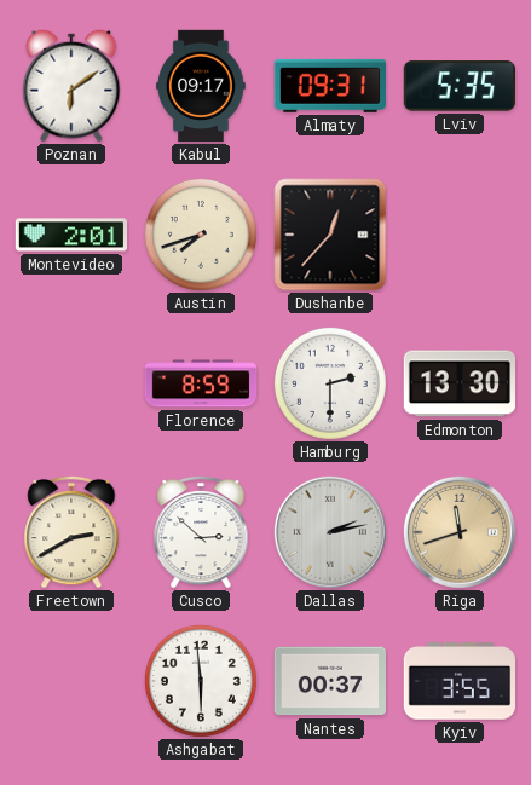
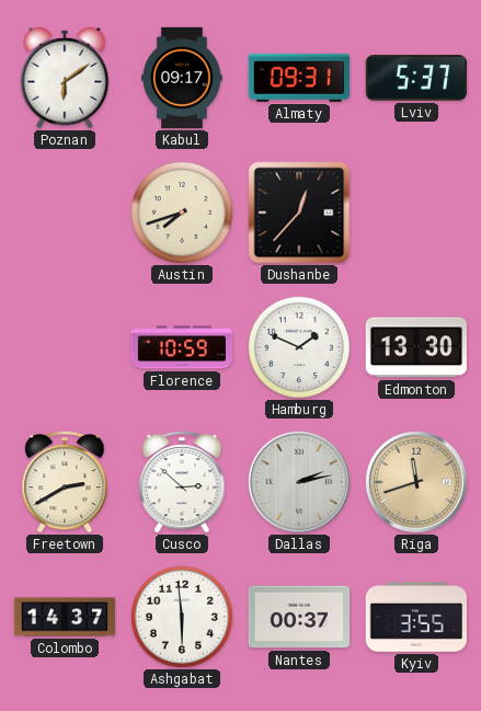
Lviv: 5:35 -> 5:37
Montevideo: 2:01 -> none
Florence: 8:59 -> 10:59
Hamburg: 2:30 -> 1:49
Colombo: none -> 14:37
